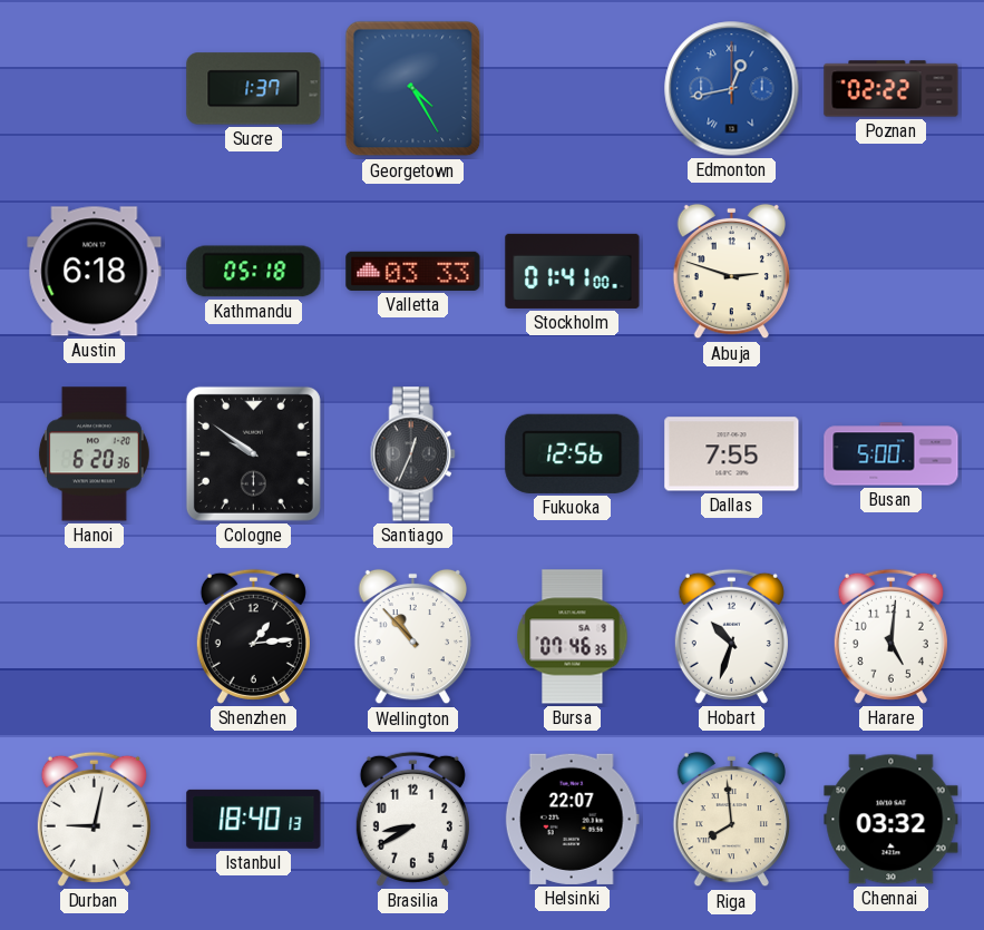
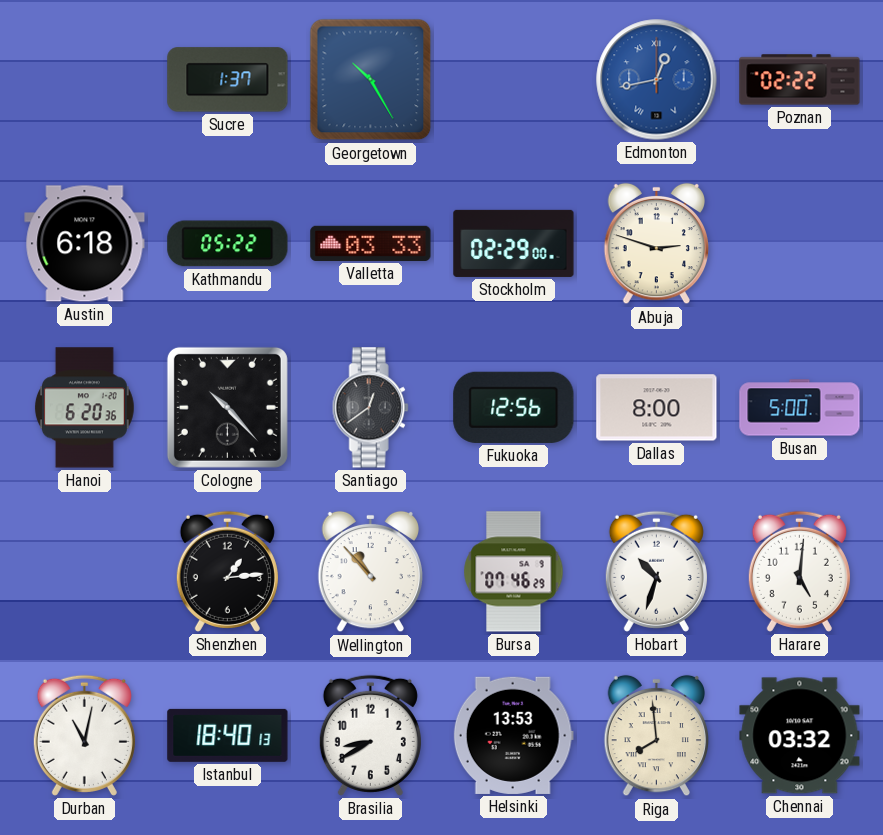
Georgetown: 4:25 -> 10:25
Kathmandu: 05:18 -> 05:22
Stockholm: 01:41 -> 02:29
Cologne: 9:51 -> 10:23
Santiago: 12:34 -> 12:39
Dallas: 7:55 -> 8:00
Bursa: 07:46:35 -> 07:46:29
Durban: 9:02 -> 11:02
Helsinki: 22:07 -> 13:53
